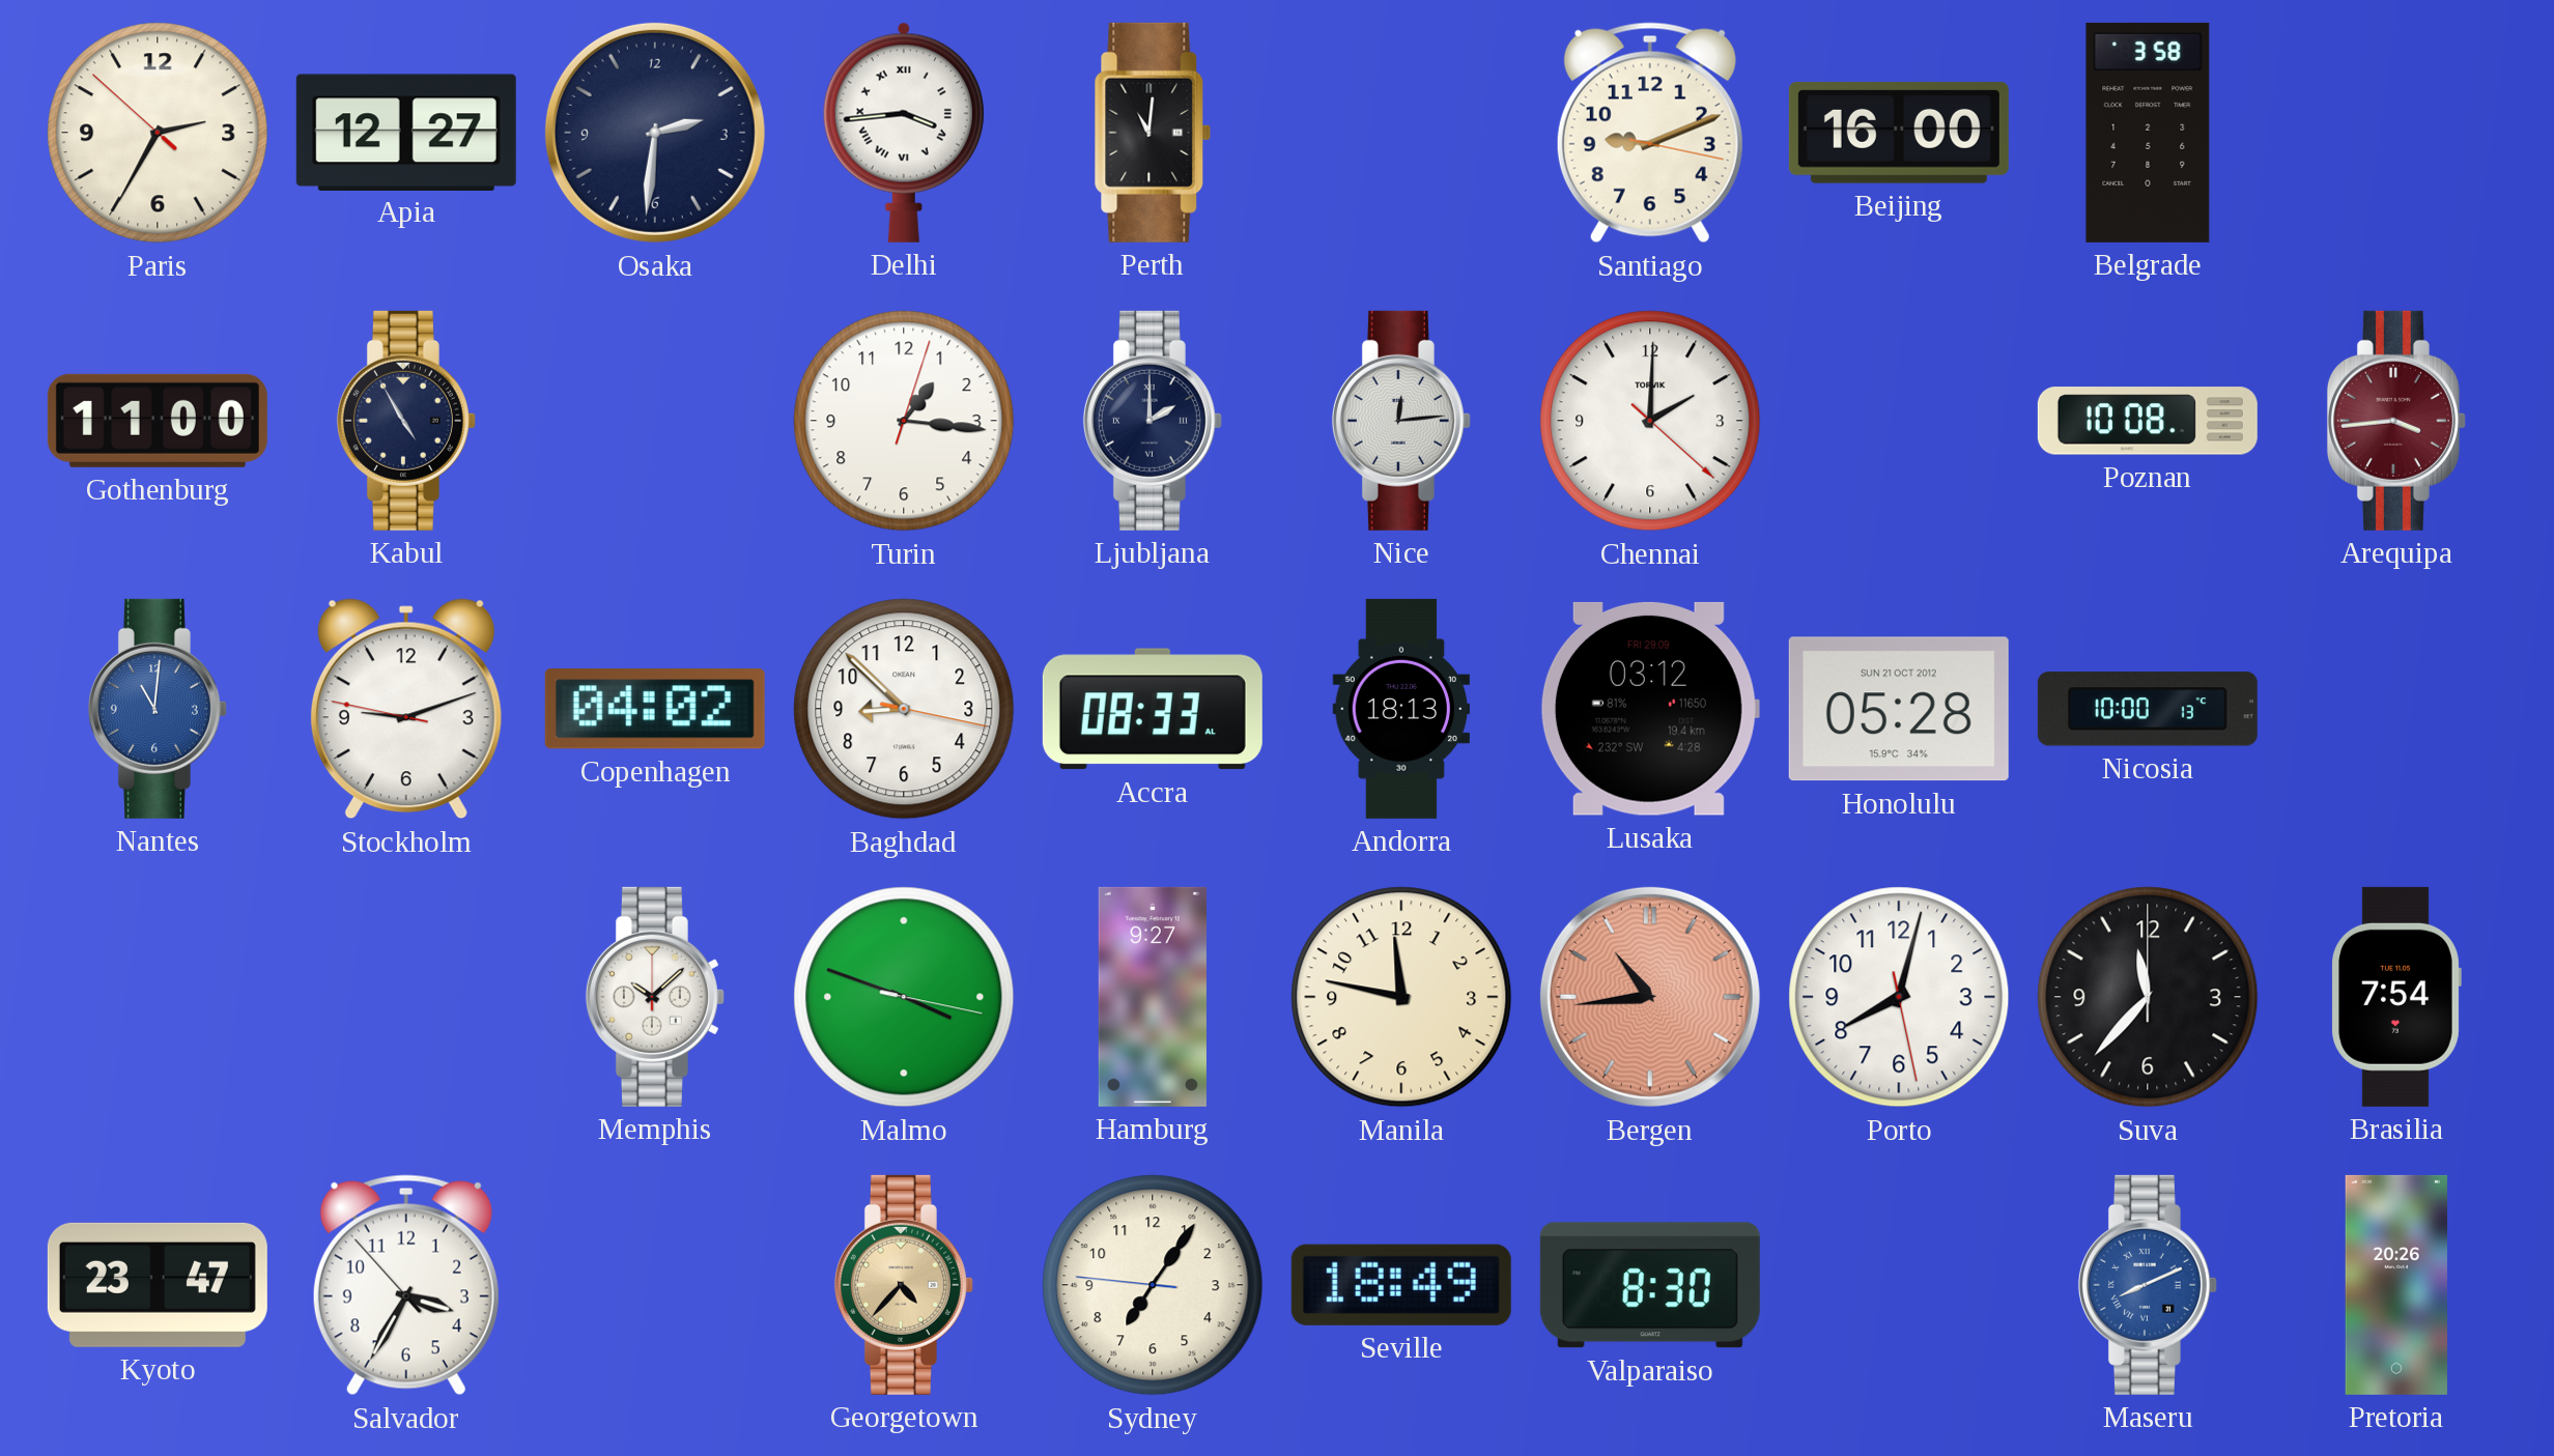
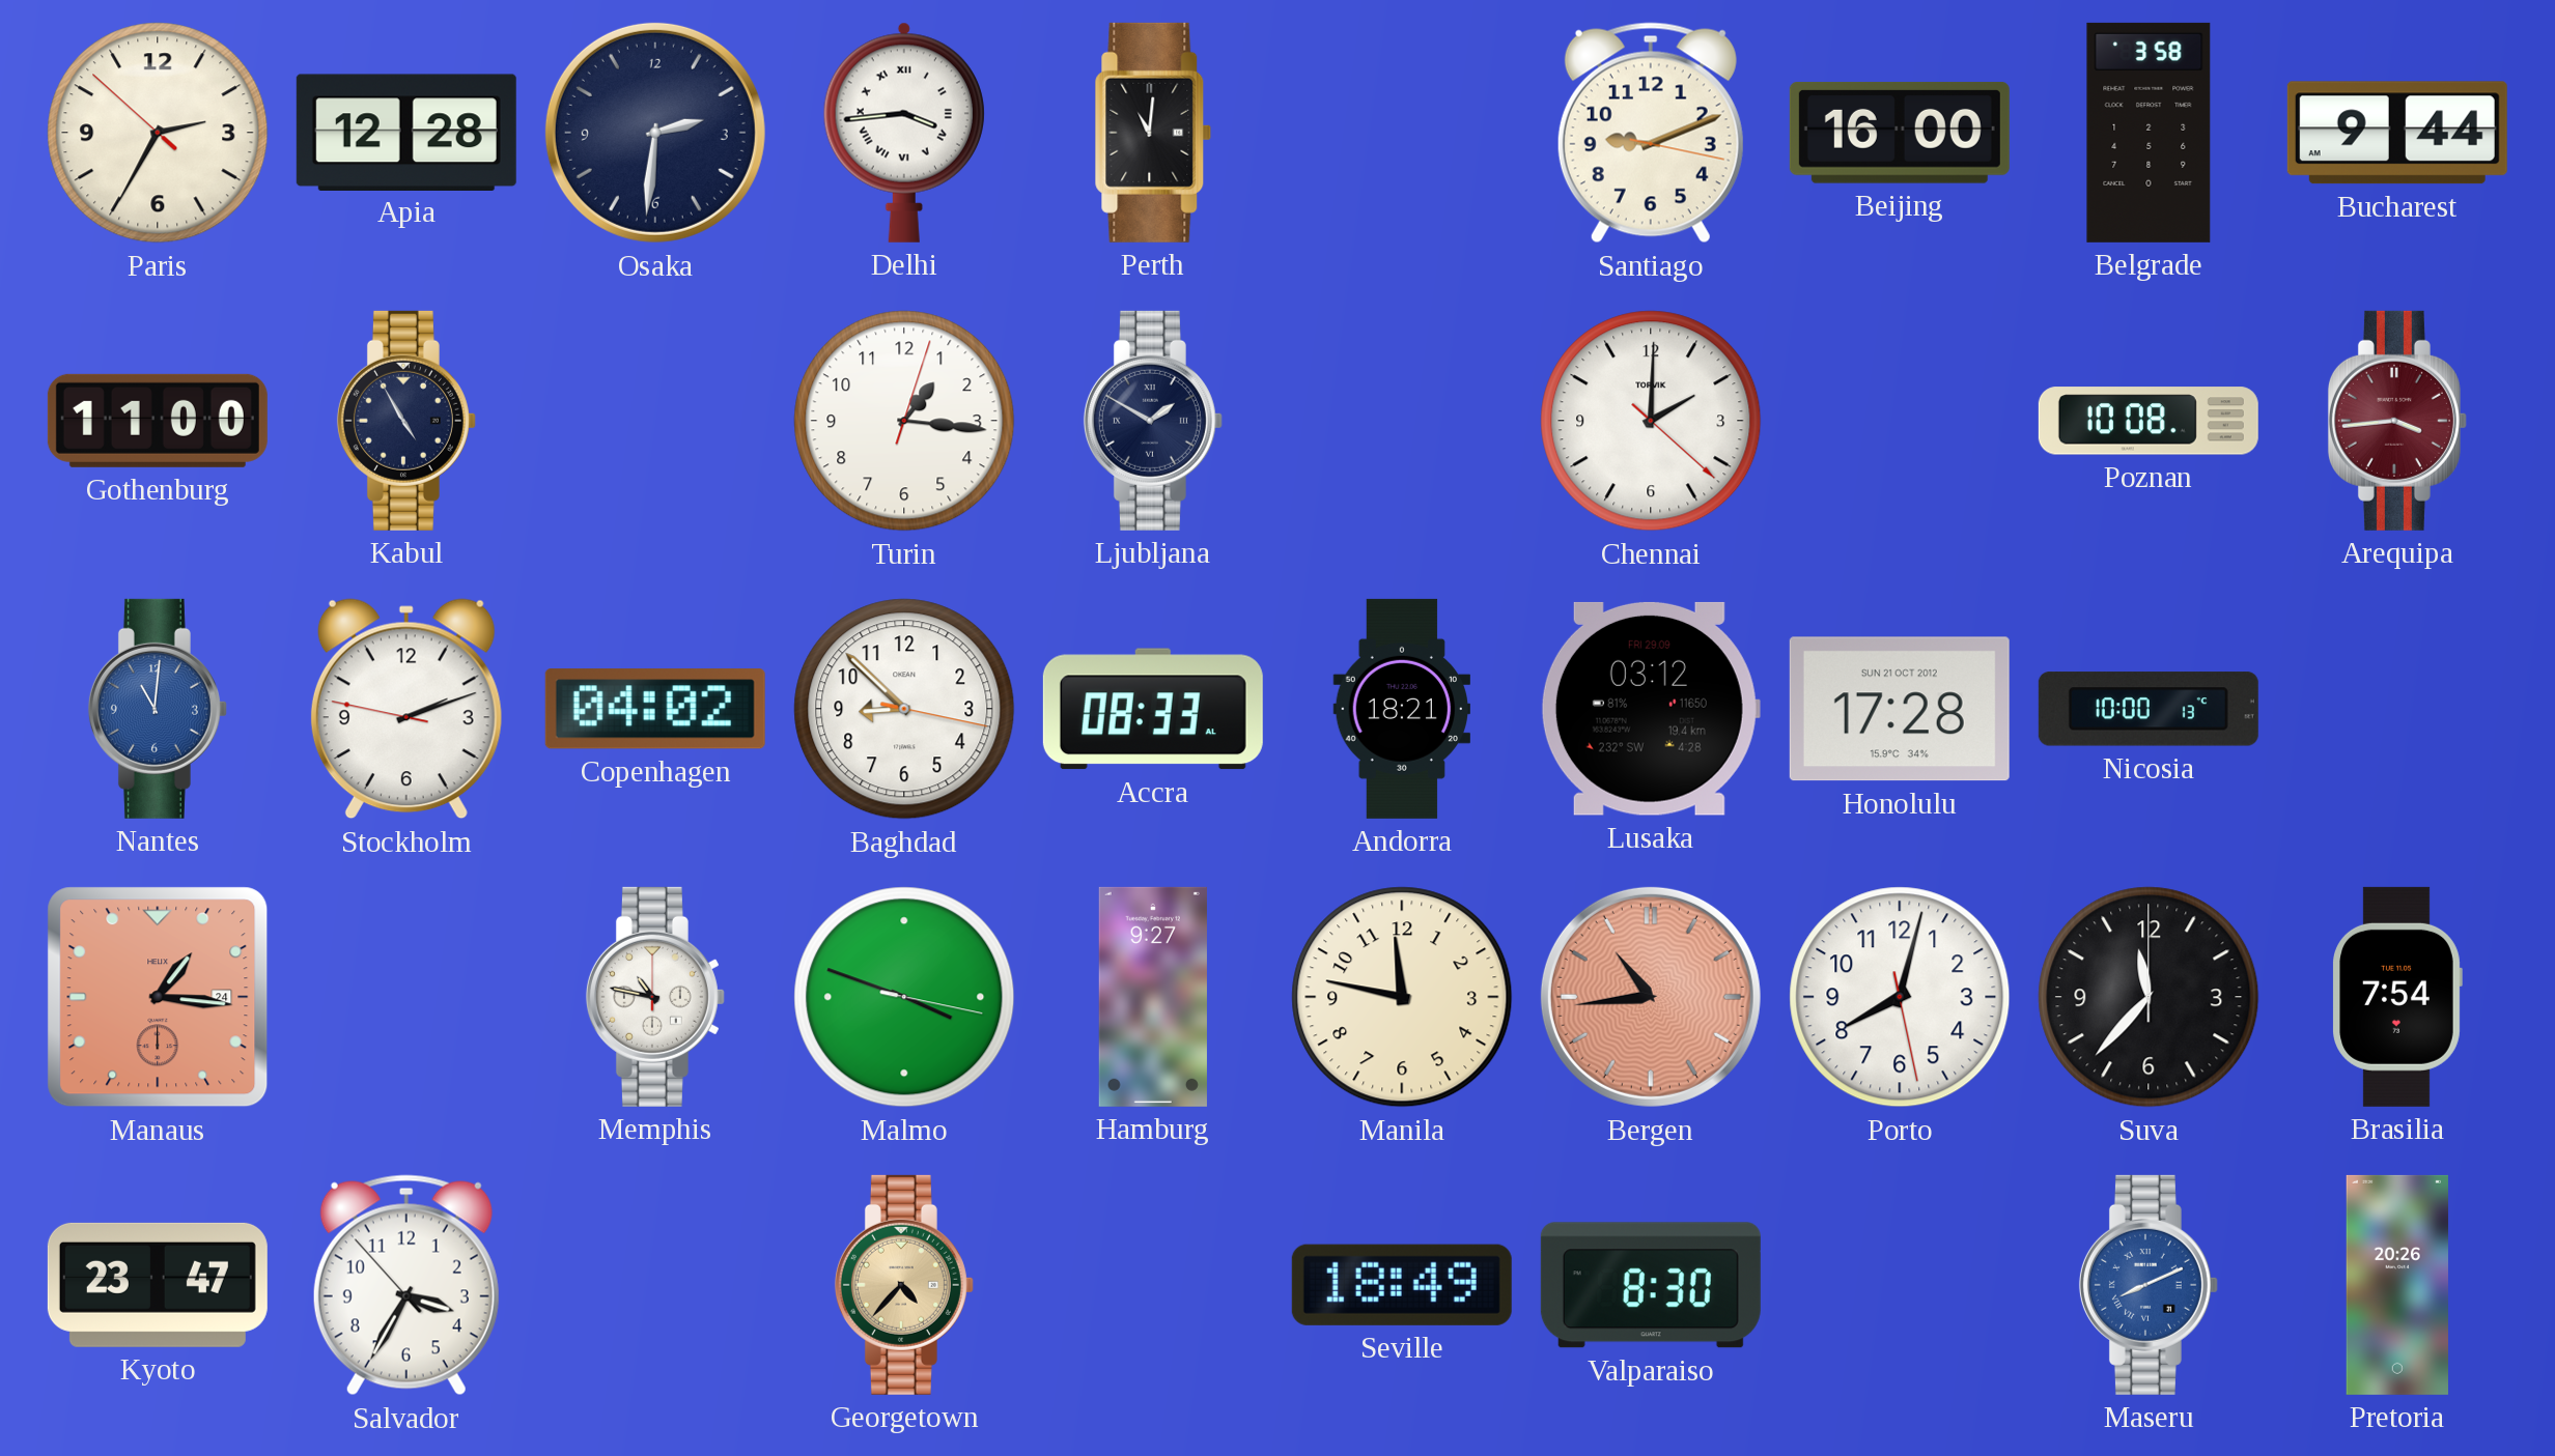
Apia: 12:27 -> 12:28
Bucharest: none -> 9:44
Ljubljana: 2:00 -> 1:50
Nice: 12:14 -> none
Stockholm: 9:11 -> 2:11
Andorra: 18:13 -> 18:21
Honolulu: 05:28 -> 17:28
Manaus: none -> 1:16
Memphis: 10:08 -> 10:47
Sydney: 7:05 -> none
